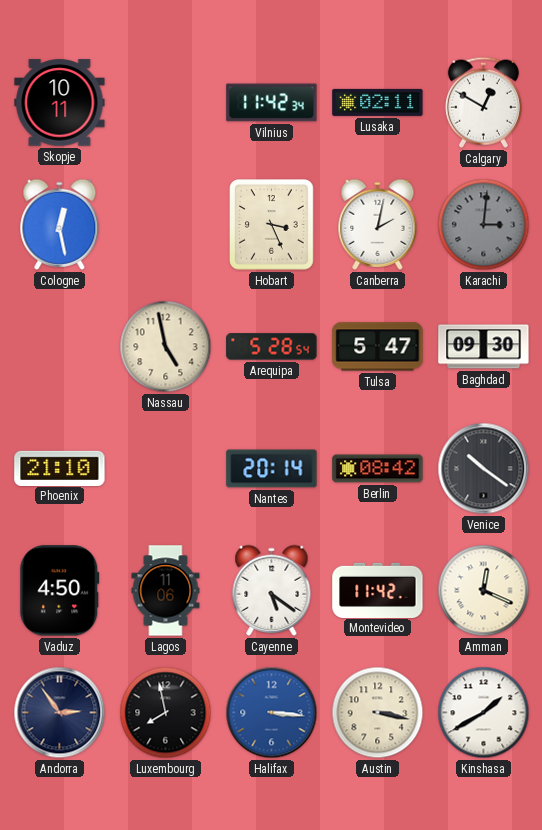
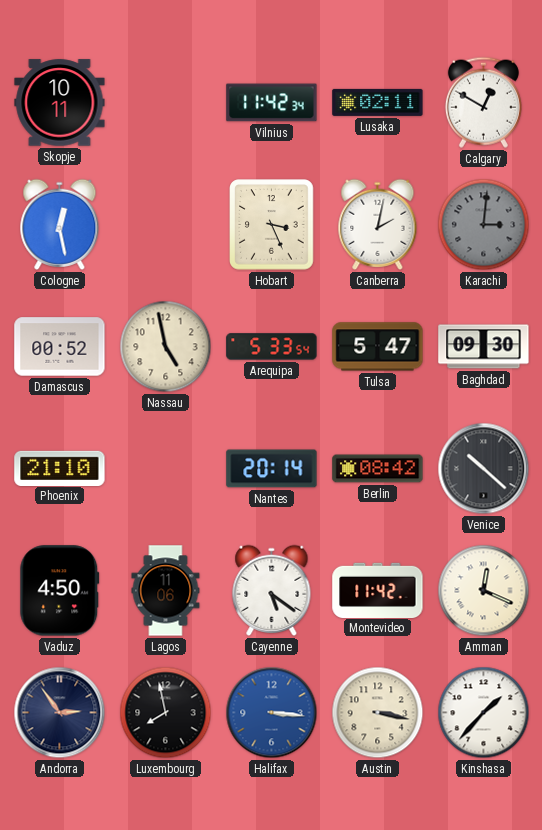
Damascus: none -> 00:52
Arequipa: 5:28 -> 5:33
Venice: 10:21 -> 10:22
Kinshasa: 1:40 -> 1:37
